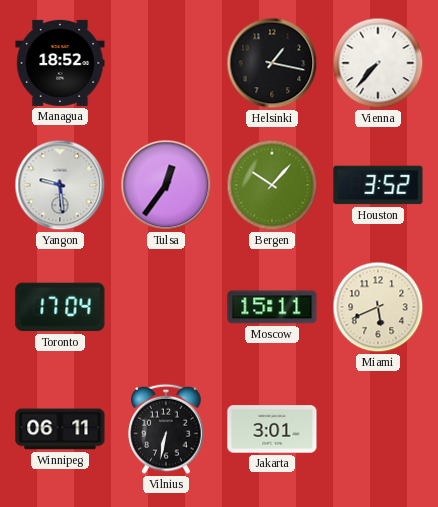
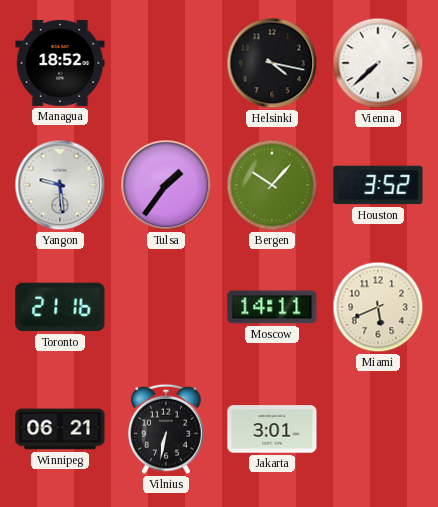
Helsinki: 1:17 -> 4:17
Vienna: 7:37 -> 7:38
Tulsa: 12:36 -> 1:36
Toronto: 17:04 -> 21:16
Moscow: 15:11 -> 14:11
Winnipeg: 06:11 -> 06:21
